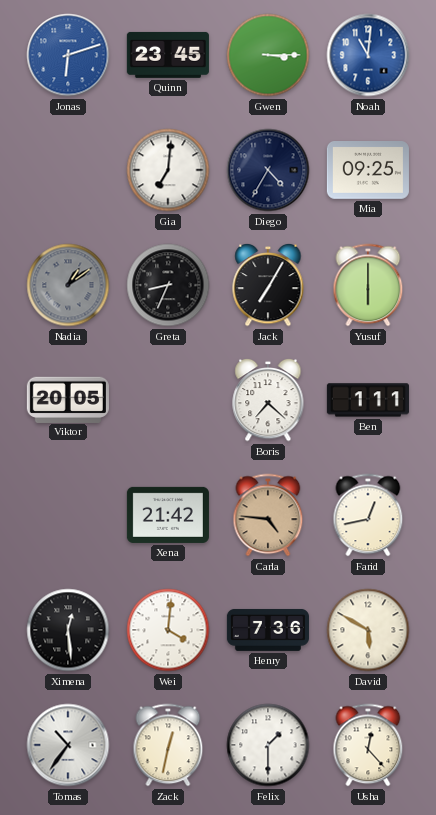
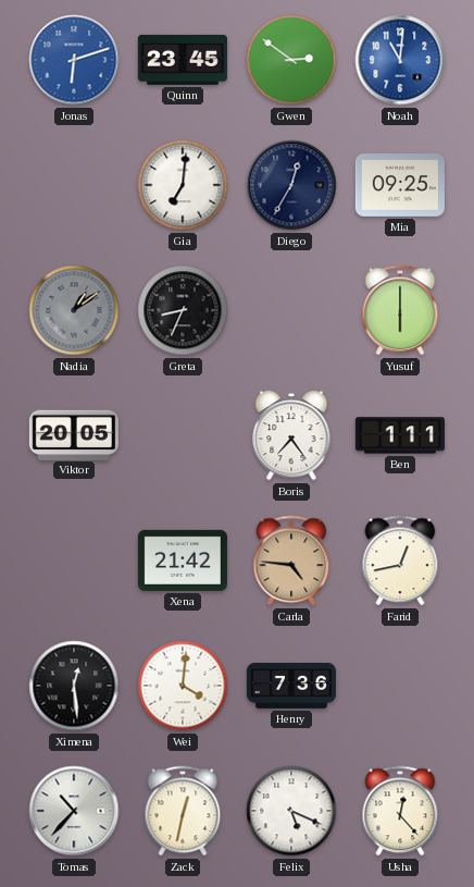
Gwen: 3:15 -> 2:51
Diego: 4:35 -> 12:35
Jack: 7:05 -> none
Boris: 7:22 -> 7:24
David: 5:50 -> none
Tomas: 10:36 -> 10:37
Felix: 1:30 -> 5:19
